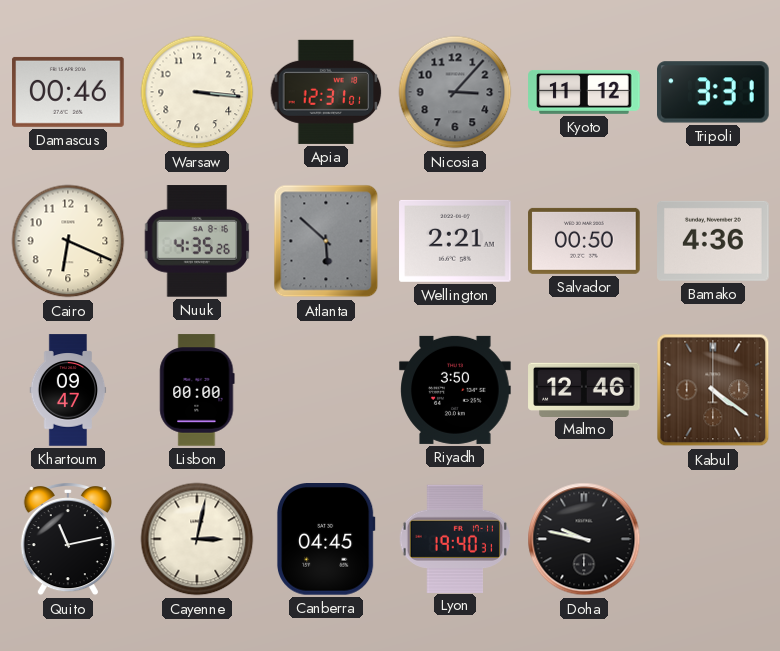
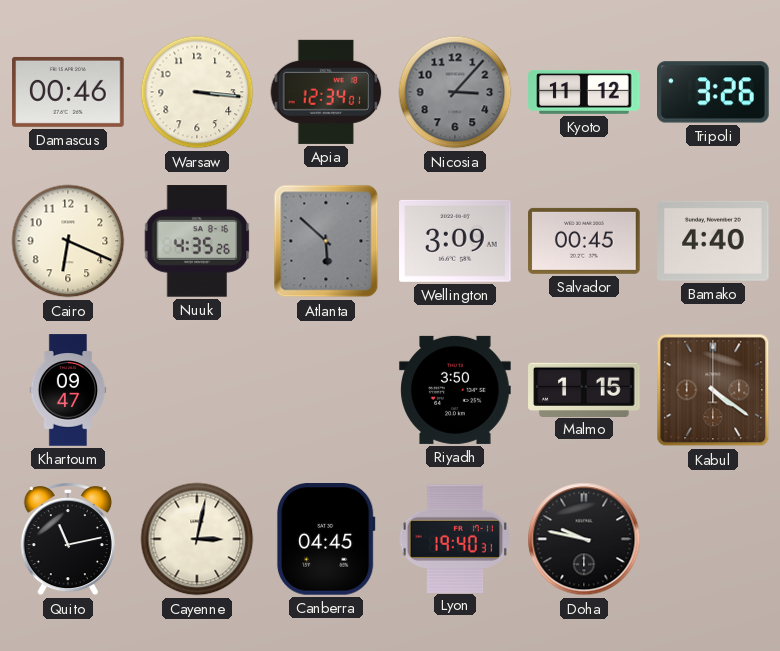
Apia: 12:31 -> 12:34
Tripoli: 3:31 -> 3:26
Wellington: 2:21 -> 3:09
Salvador: 00:50 -> 00:45
Bamako: 4:36 -> 4:40
Lisbon: 00:00 -> none
Malmo: 12:46 -> 1:15
